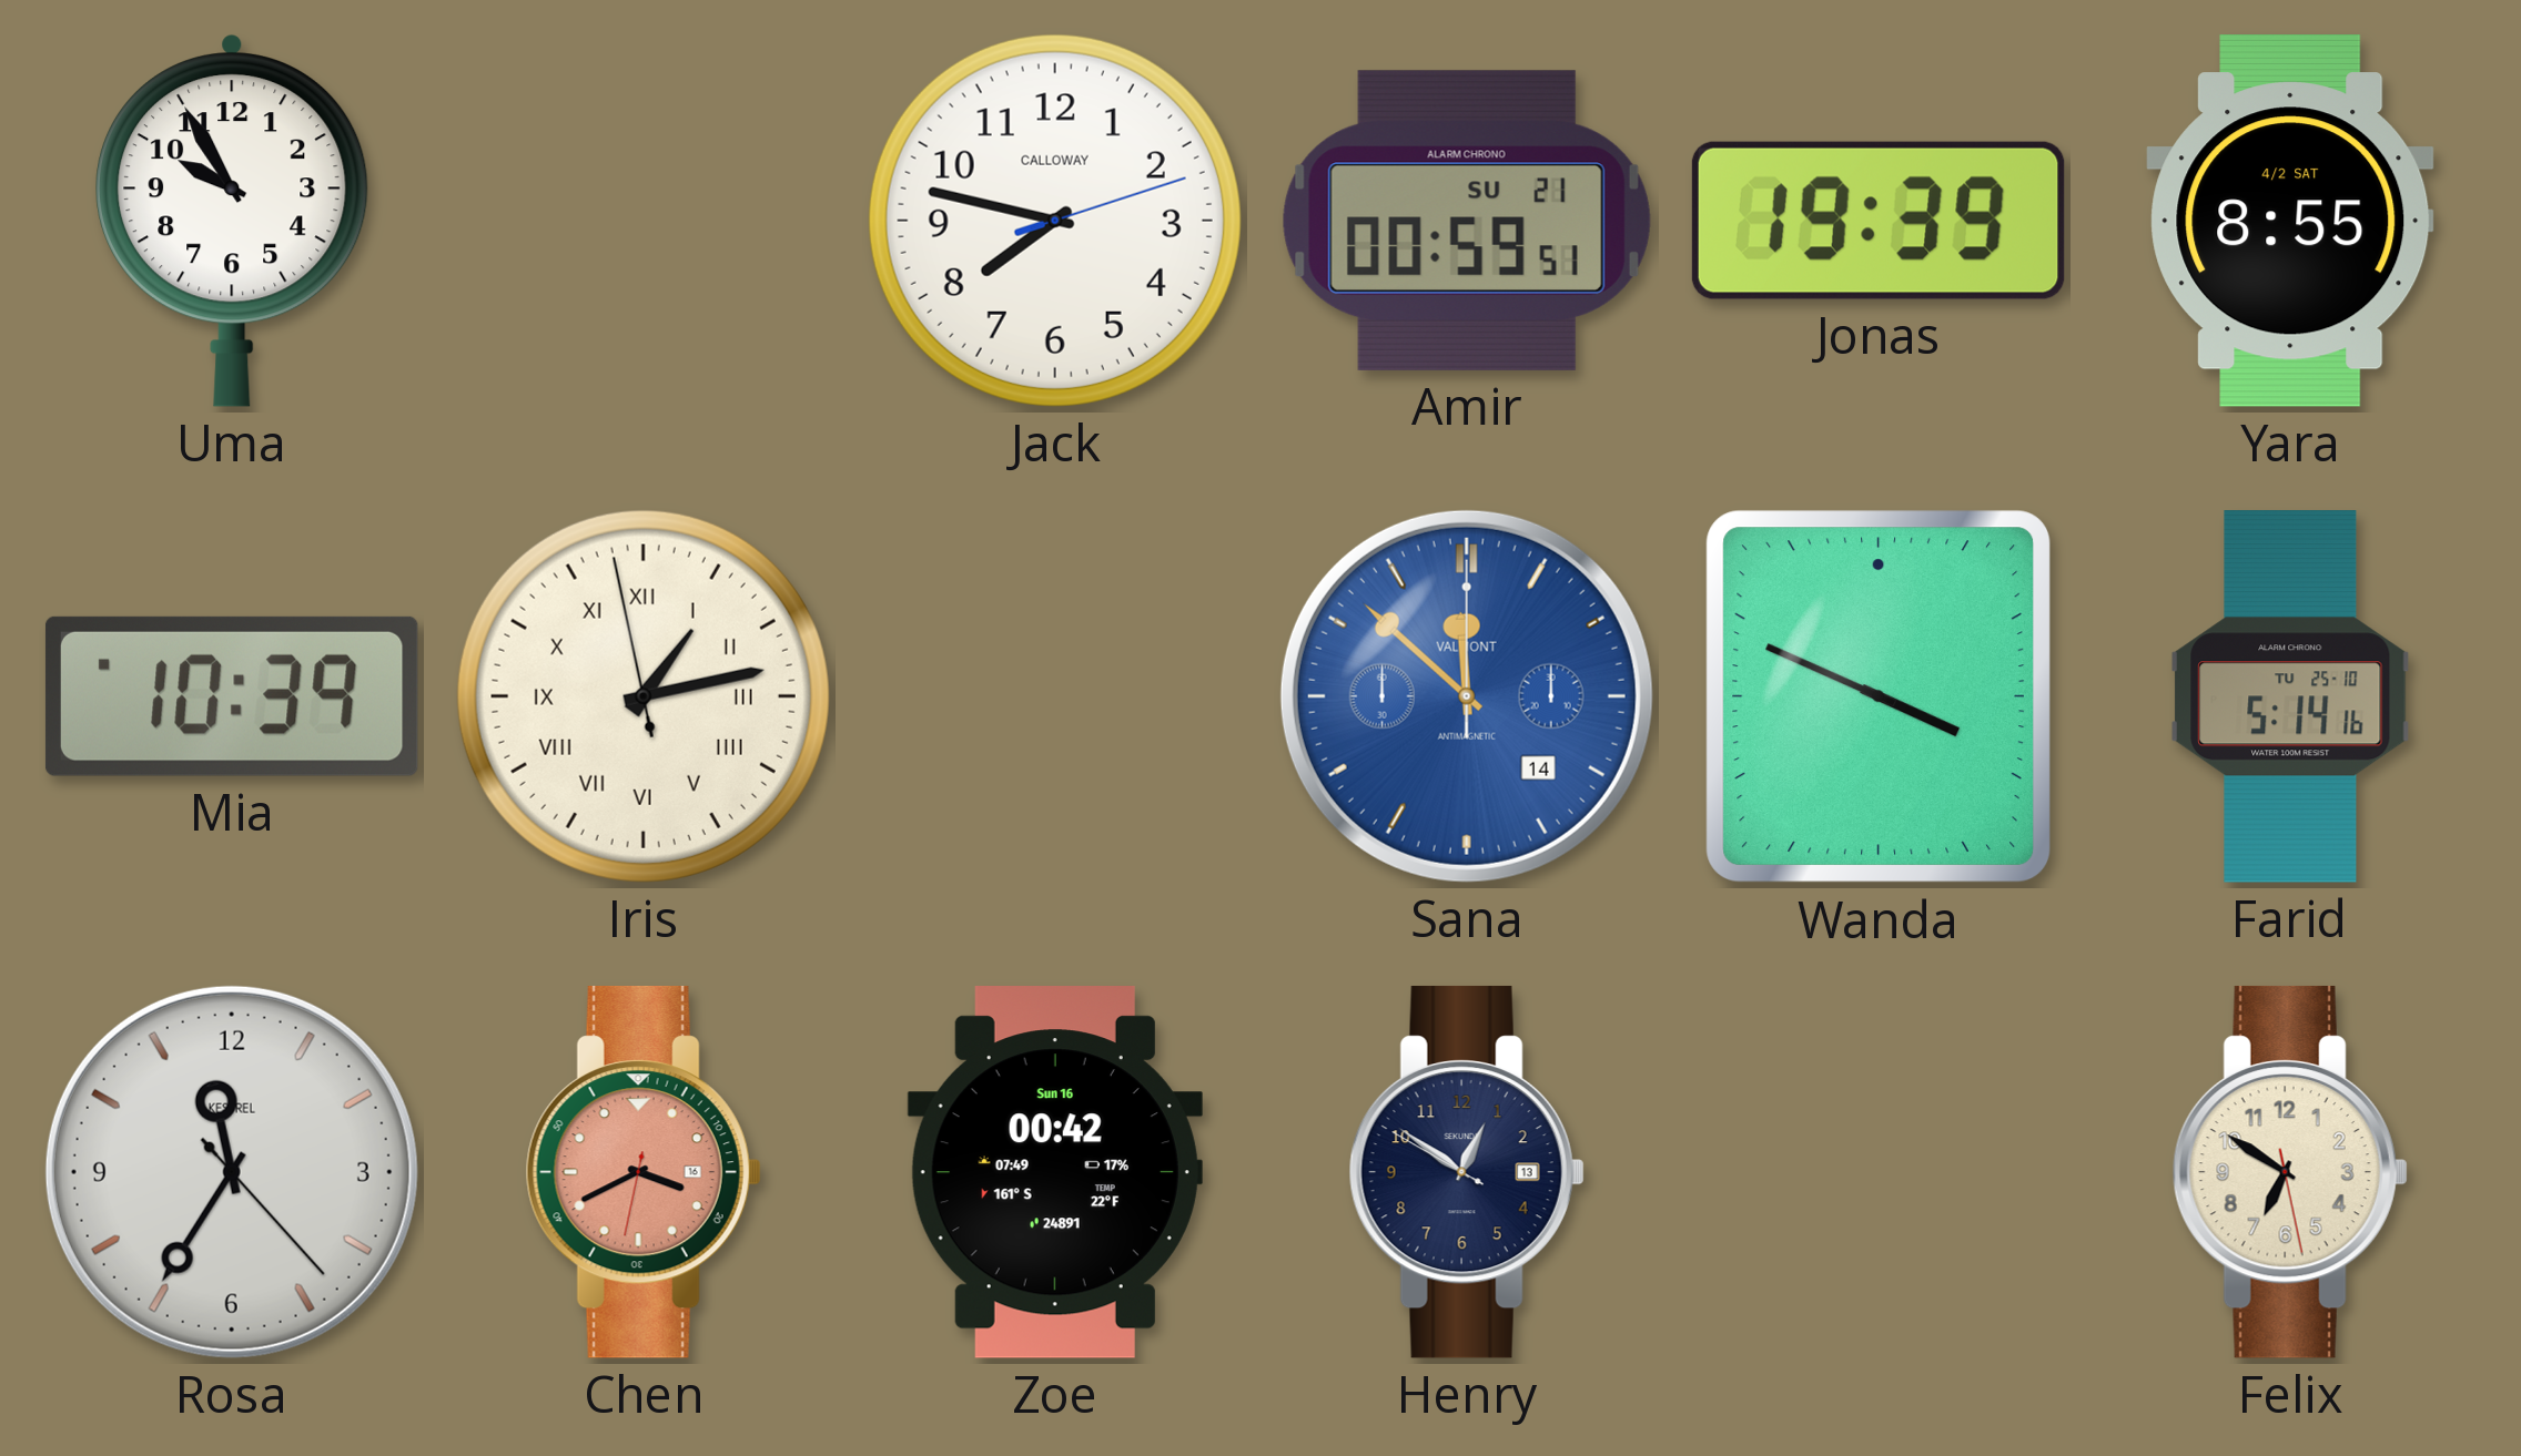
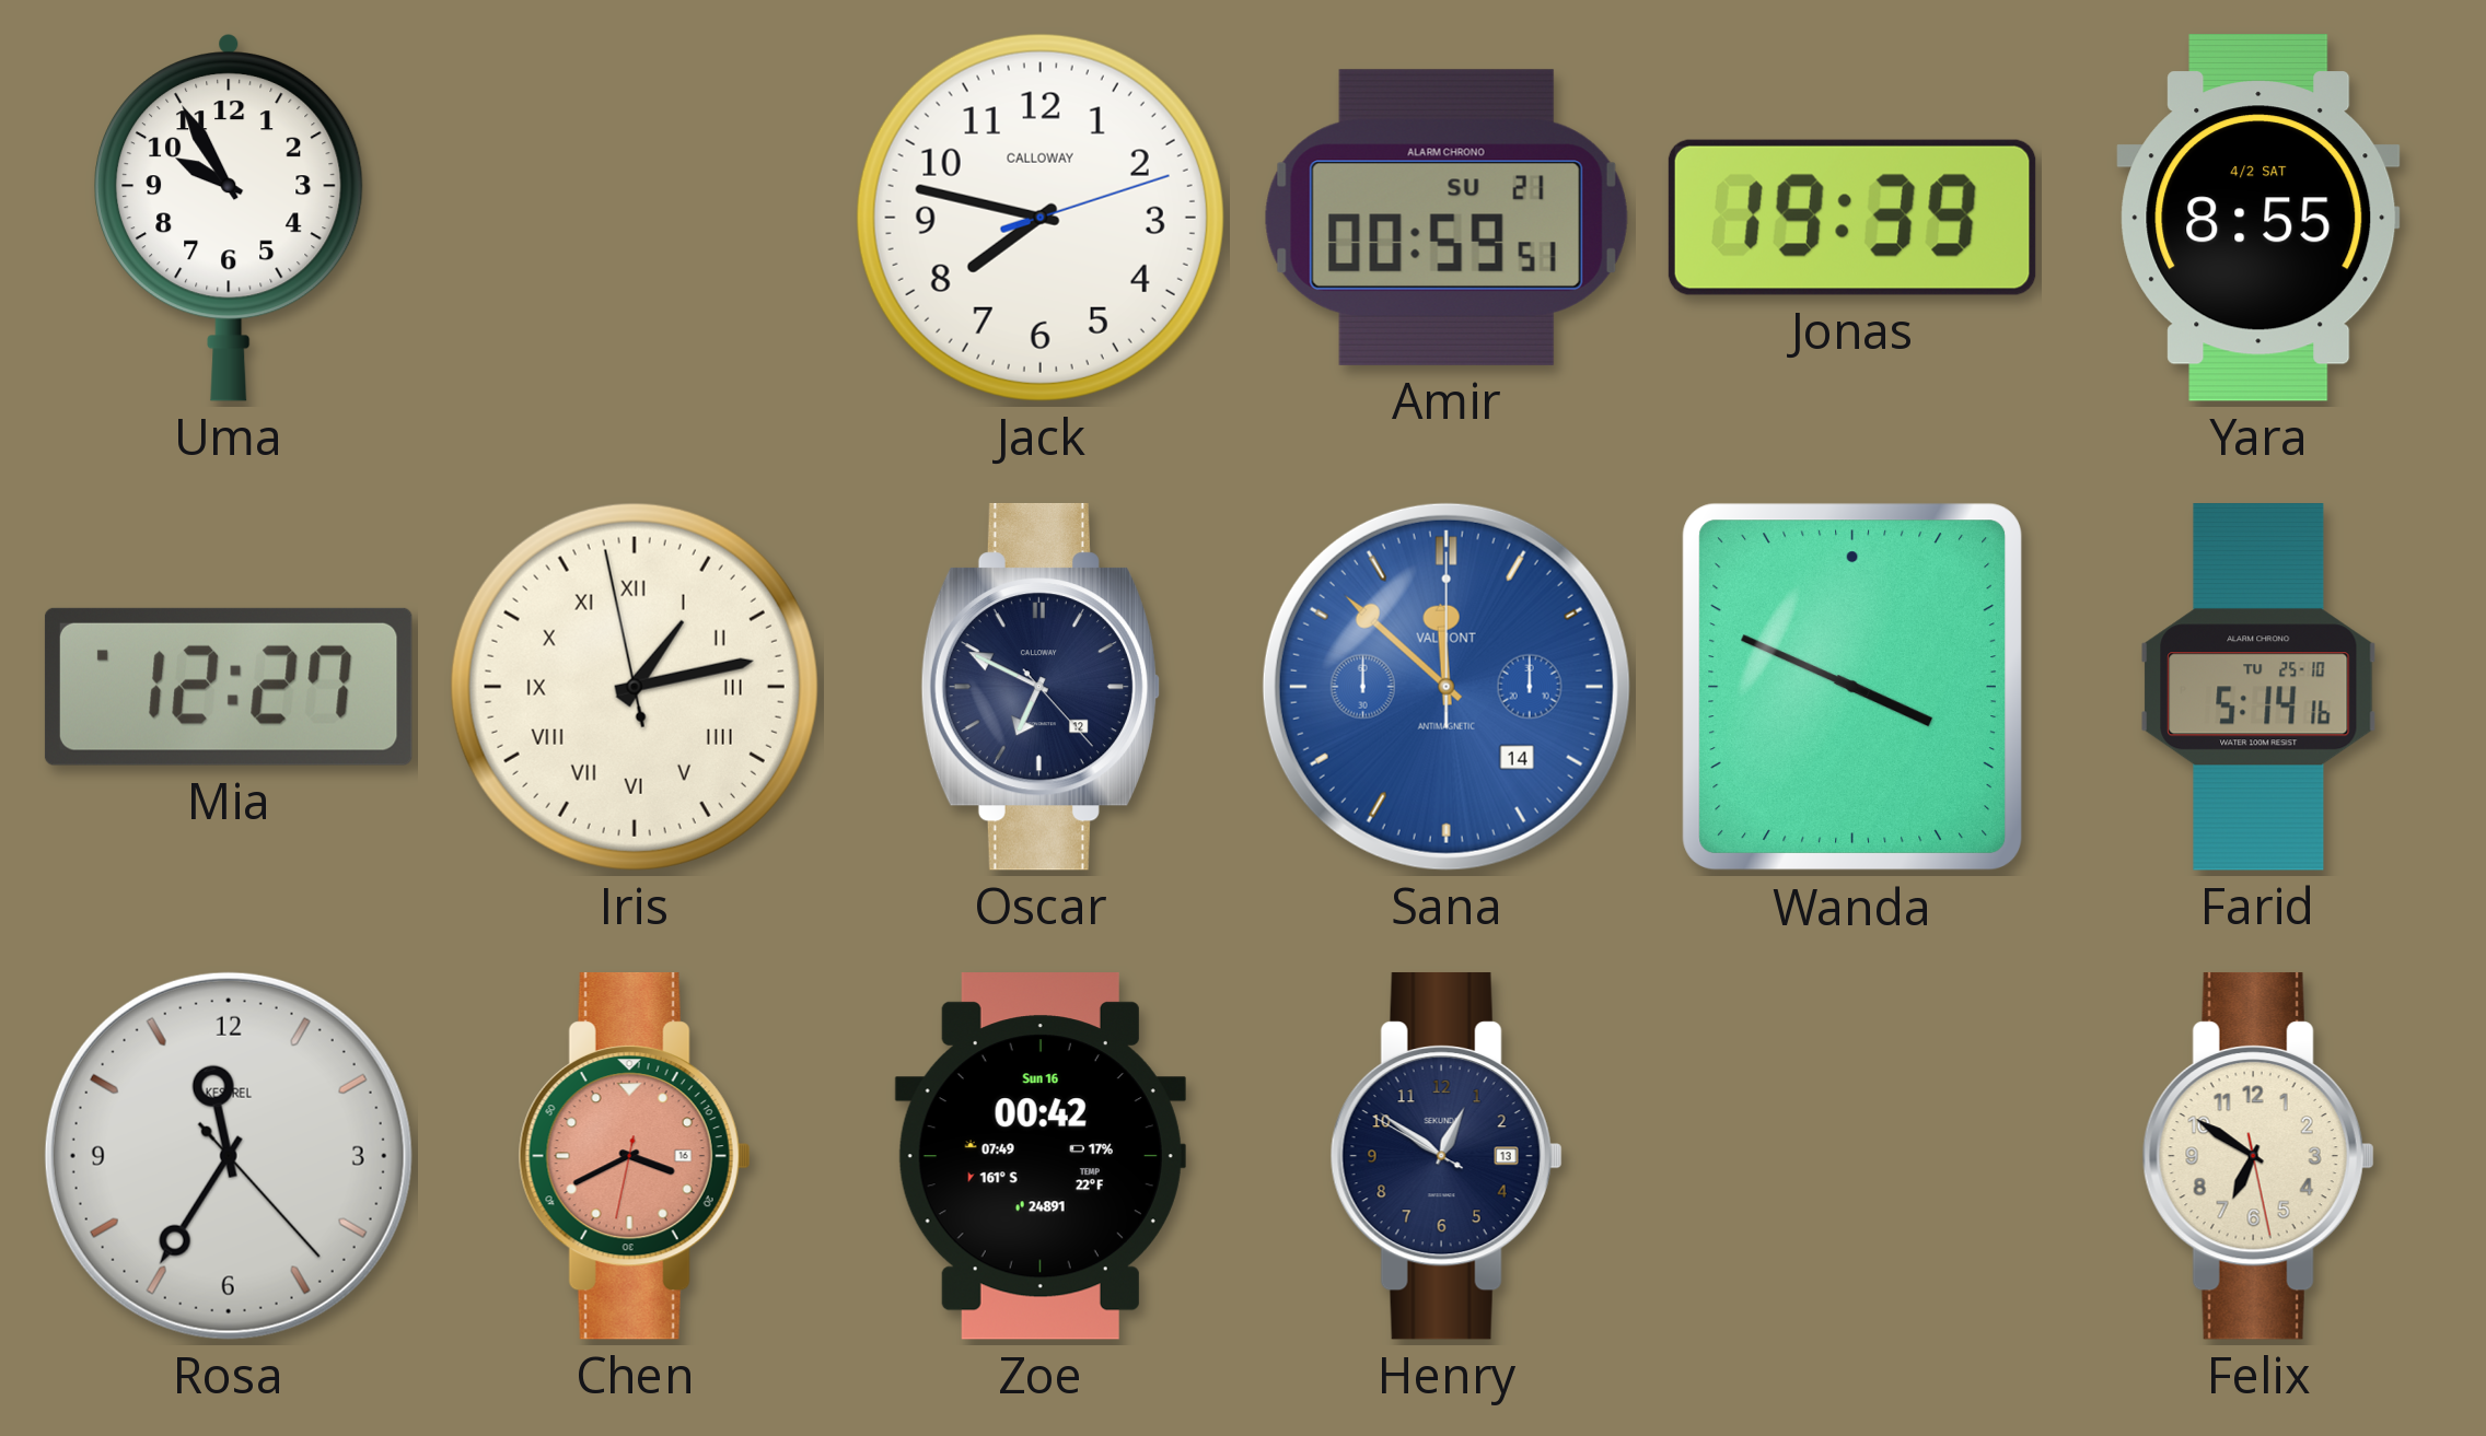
Mia: 10:39 -> 12:27
Oscar: none -> 6:49
